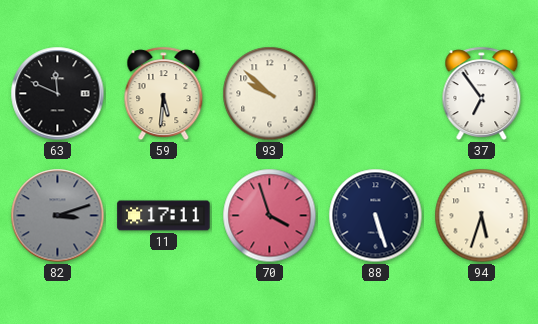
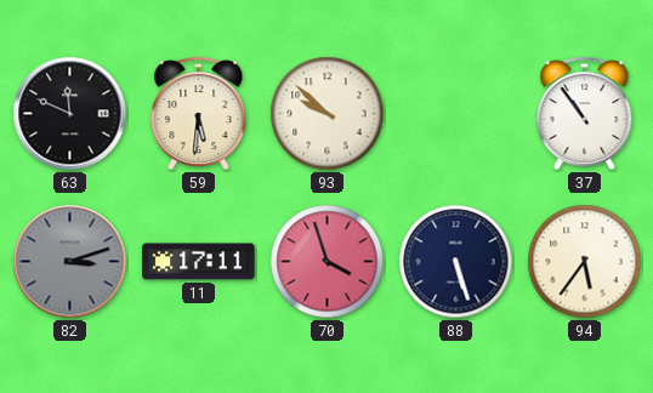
37: 6:54 -> 10:54
94: 5:33 -> 5:36
